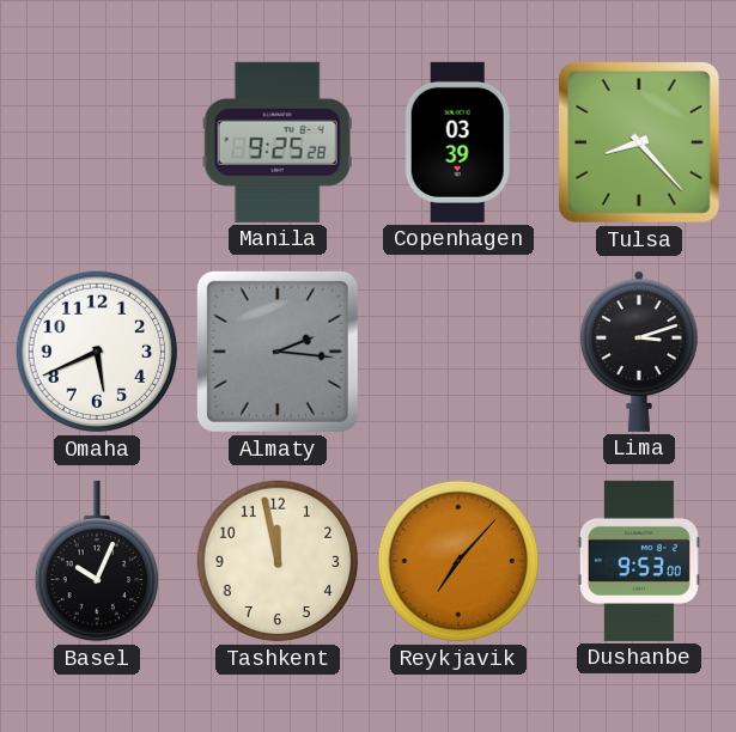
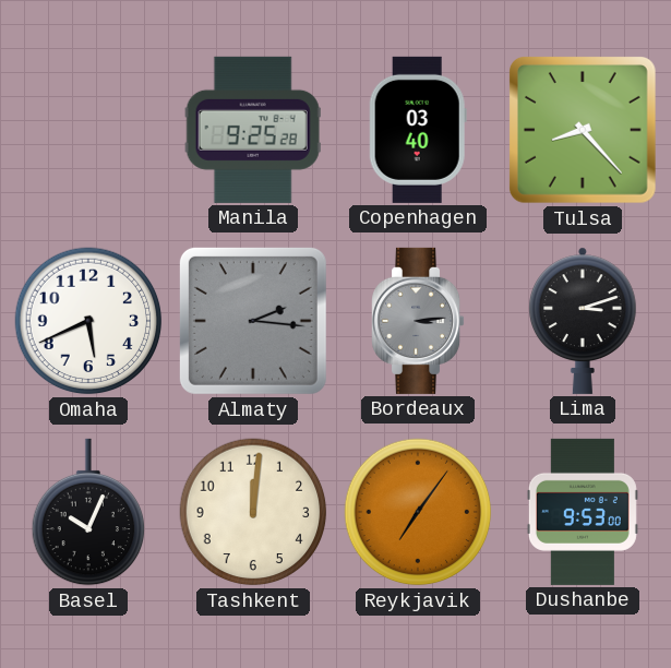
Copenhagen: 03:39 -> 03:40
Bordeaux: none -> 3:14
Tashkent: 11:58 -> 12:01
Reykjavik: 7:07 -> 7:06
